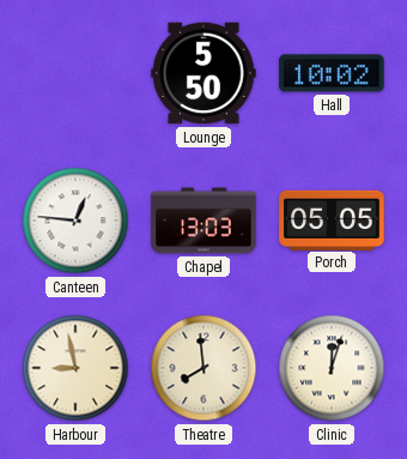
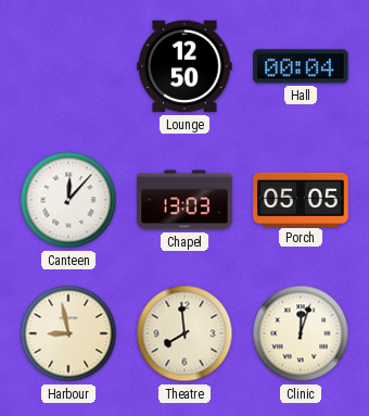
Lounge: 5:50 -> 12:50
Hall: 10:02 -> 00:04
Canteen: 12:46 -> 12:07
